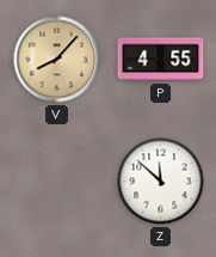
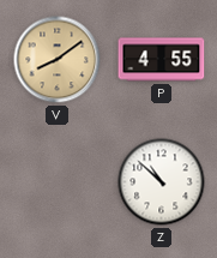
V: 8:07 -> 8:09
Z: 11:52 -> 10:52
